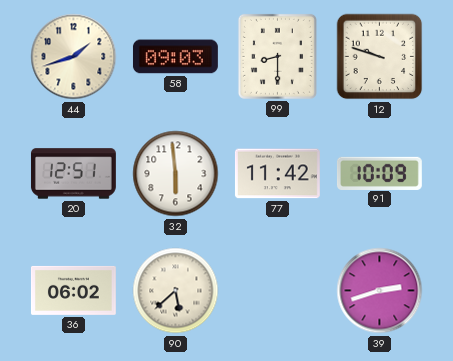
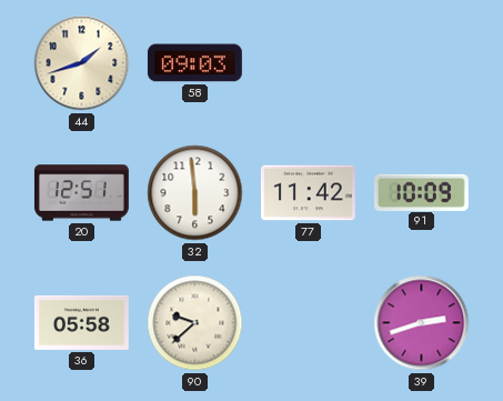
99: 8:30 -> none
12: 9:48 -> none
36: 06:02 -> 05:58
90: 5:38 -> 9:38
